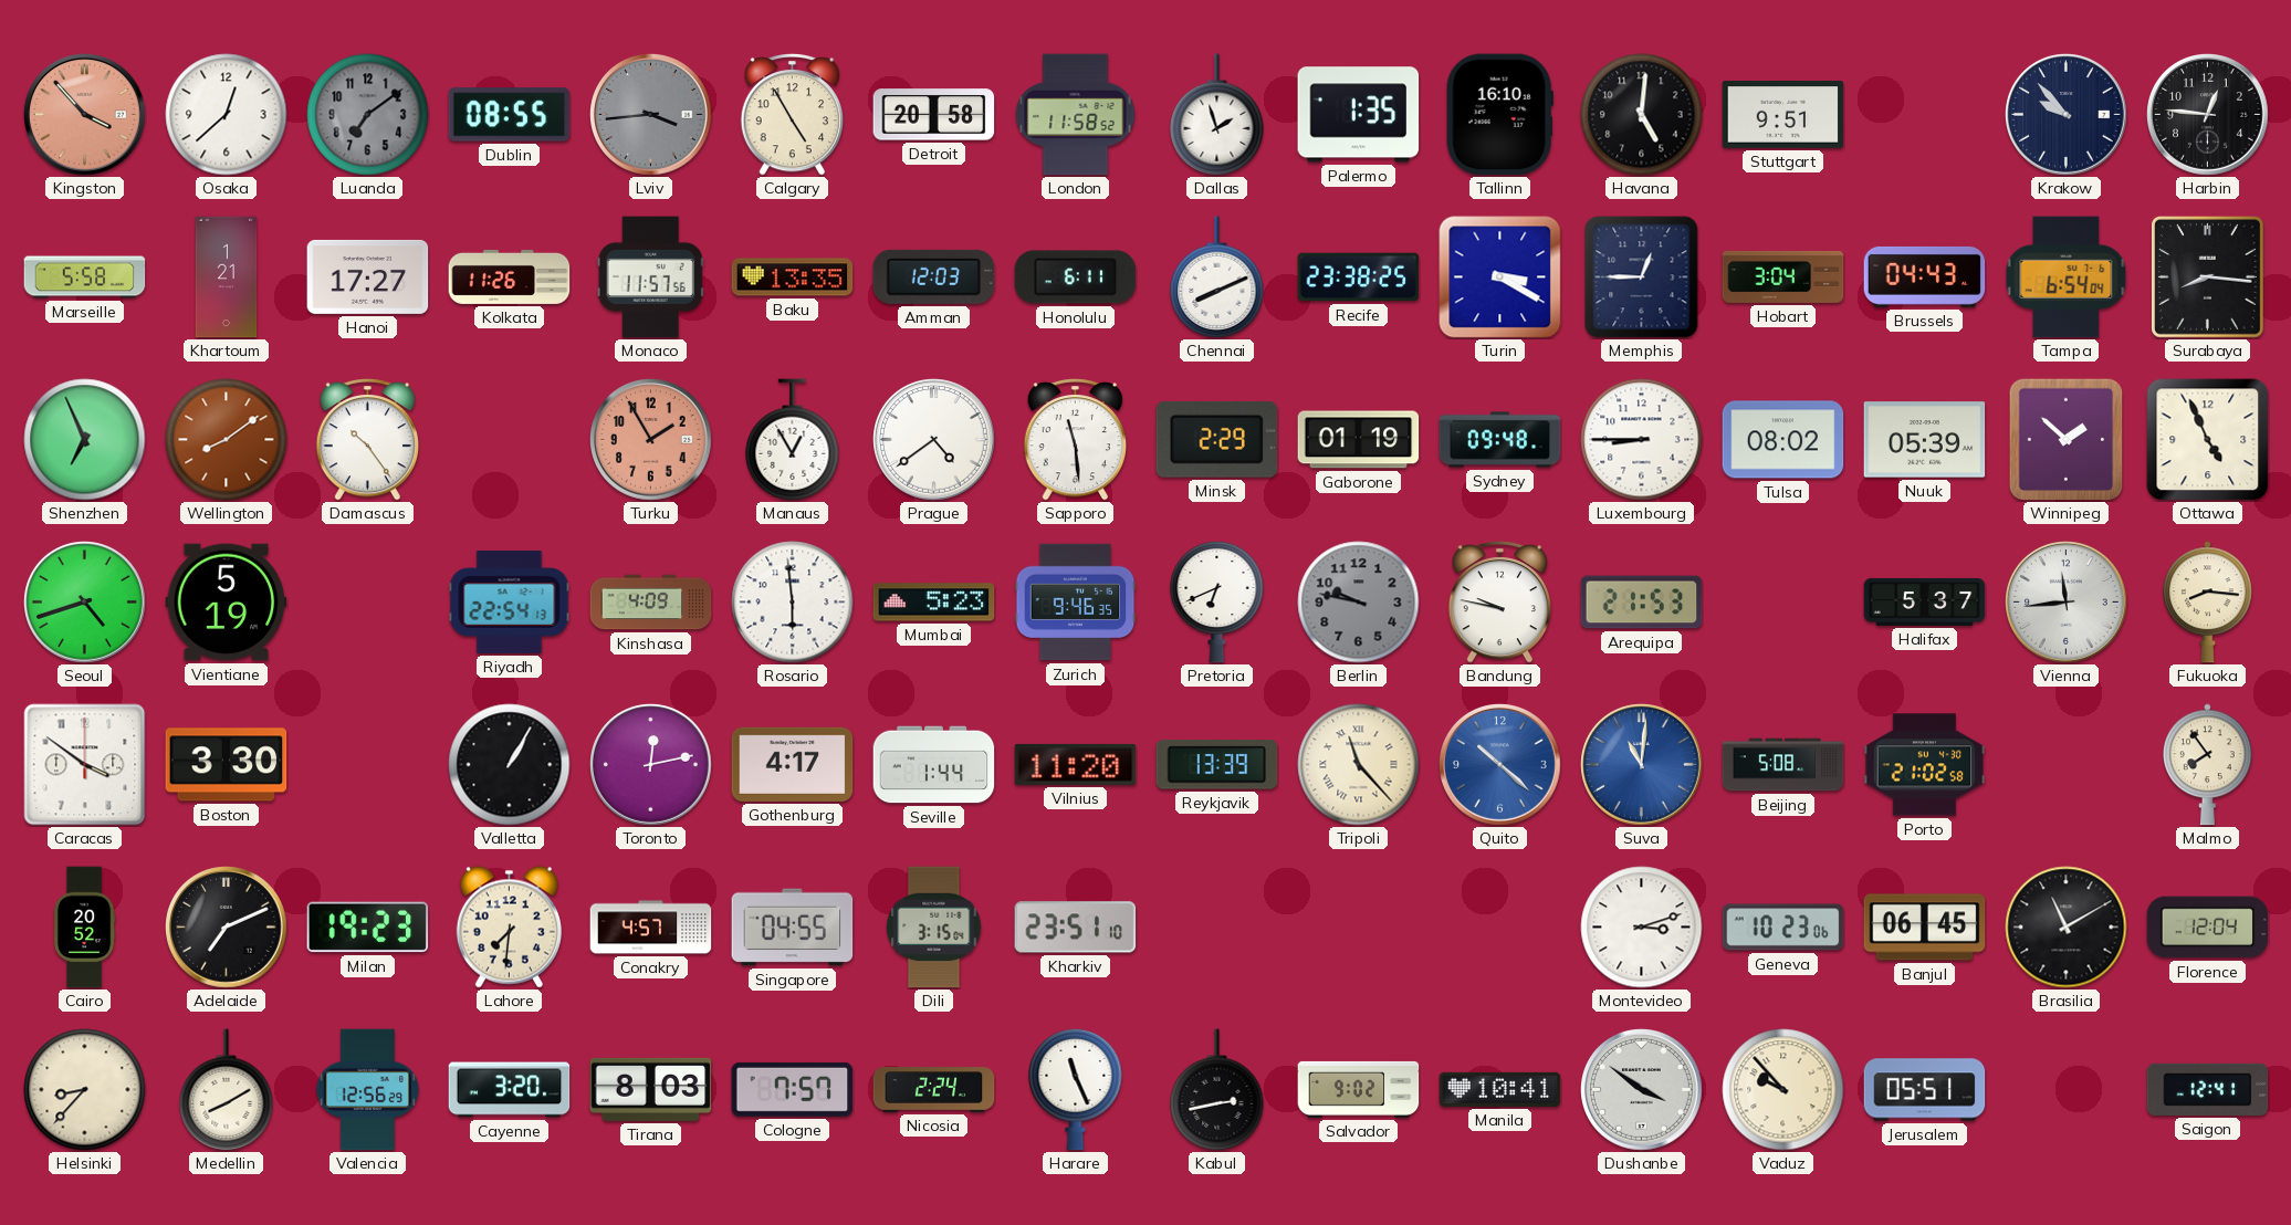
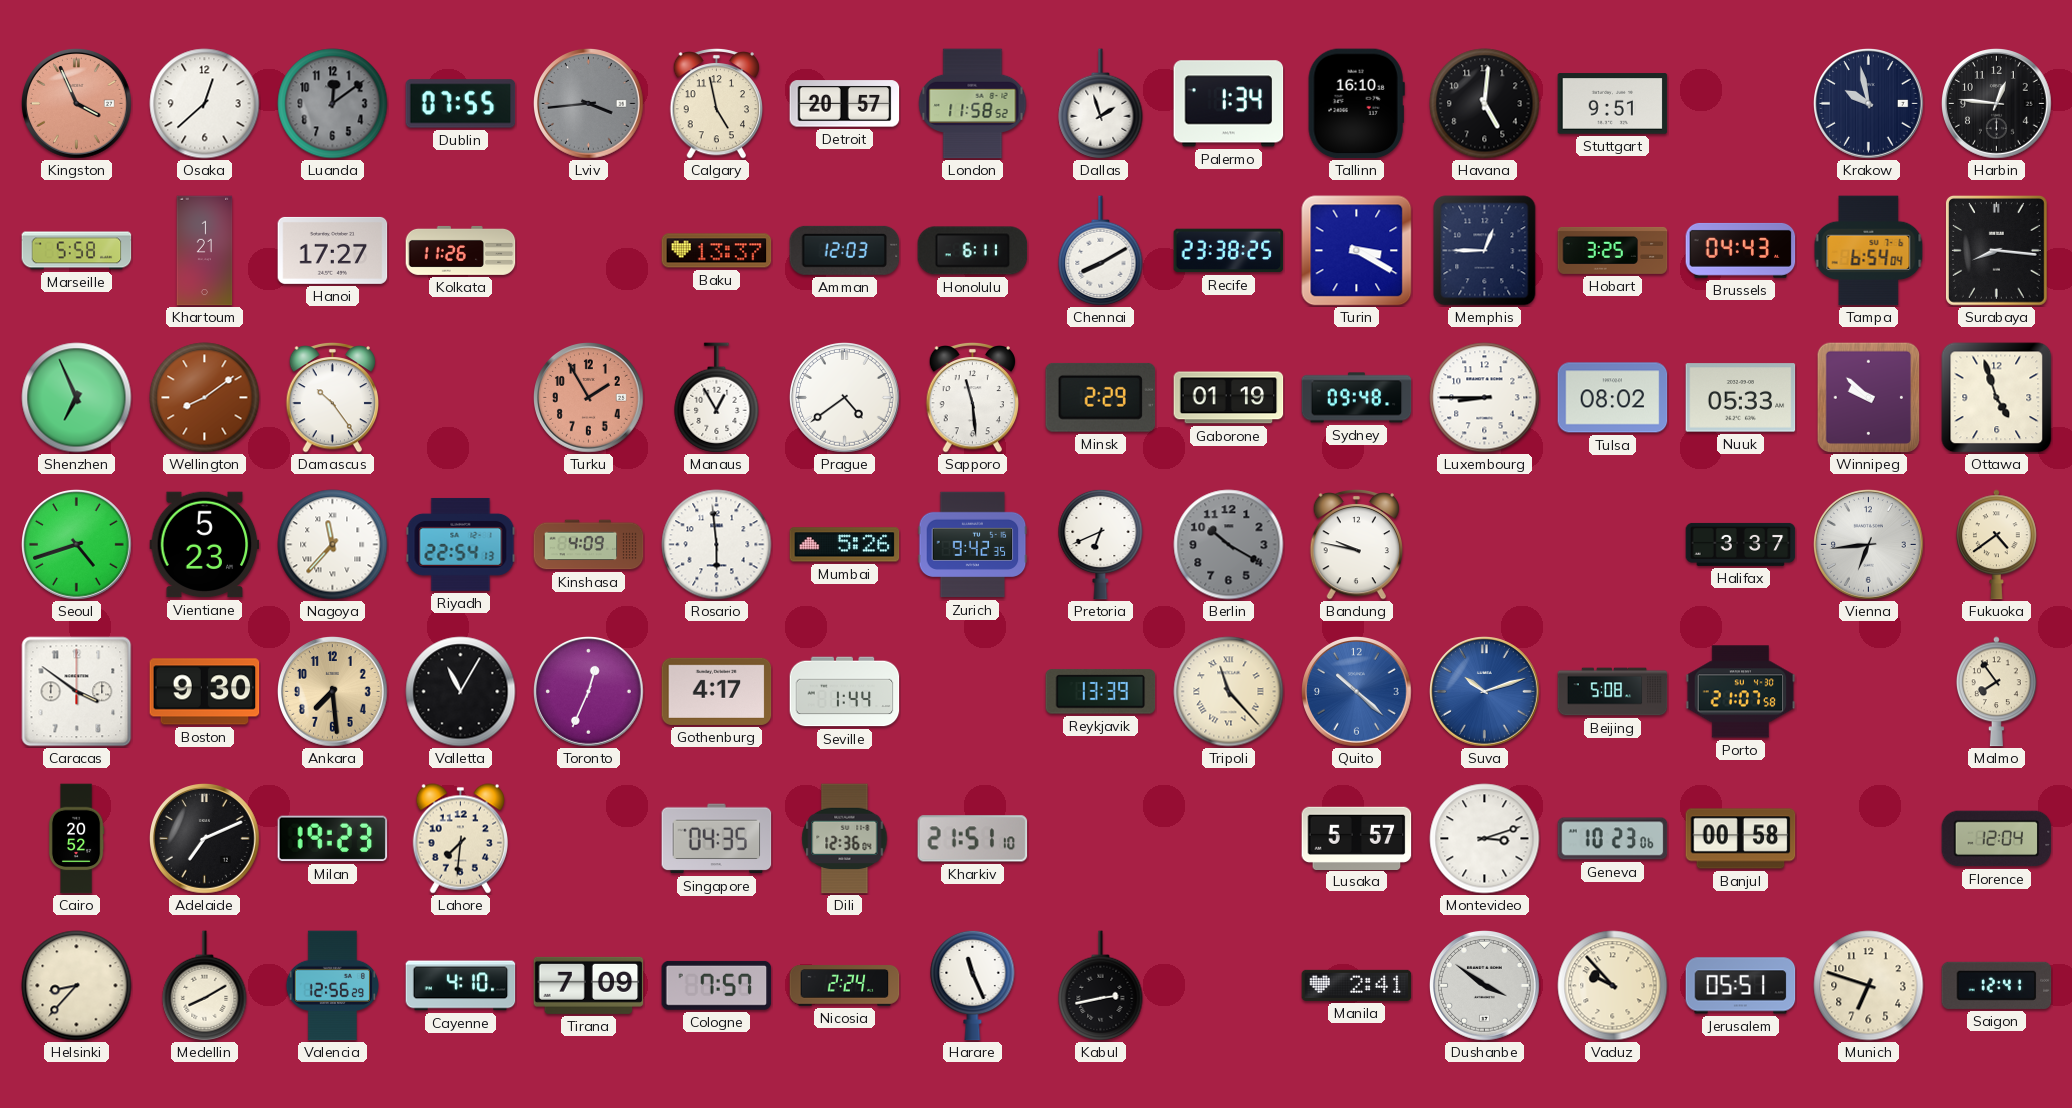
Kingston: 3:53 -> 3:56
Luanda: 7:09 -> 12:09
Dublin: 08:55 -> 07:55
Calgary: 4:55 -> 4:58
Detroit: 20:58 -> 20:57
Palermo: 1:35 -> 1:34
Krakow: 9:53 -> 9:58
Monaco: 11:57 -> none
Baku: 13:35 -> 13:37
Chennai: 8:11 -> 8:10
Hobart: 3:04 -> 3:25
Nuuk: 05:39 -> 05:33
Winnipeg: 1:52 -> 9:52
Ottawa: 4:56 -> 4:57
Vientiane: 5:19 -> 5:23
Nagoya: none -> 11:37
Mumbai: 5:23 -> 5:26
Zurich: 9:46 -> 9:42
Berlin: 9:47 -> 10:20
Arequipa: 21:53 -> none
Halifax: 5:37 -> 3:37
Vienna: 11:44 -> 6:44
Fukuoka: 8:16 -> 4:39
Boston: 3:30 -> 9:30
Ankara: none -> 7:29
Valletta: 1:05 -> 11:05
Toronto: 12:13 -> 12:34
Vilnius: 11:20 -> none
Suva: 11:01 -> 10:12
Porto: 21:02 -> 21:07
Conakry: 4:57 -> none
Singapore: 04:55 -> 04:35
Dili: 3:15 -> 12:36
Kharkiv: 23:51 -> 21:51
Lusaka: none -> 5:57
Banjul: 06:45 -> 00:58
Brasilia: 11:10 -> none
Cayenne: 3:20 -> 4:10
Tirana: 8:03 -> 7:09
Salvador: 9:02 -> none
Manila: 10:41 -> 2:41
Munich: none -> 6:48
